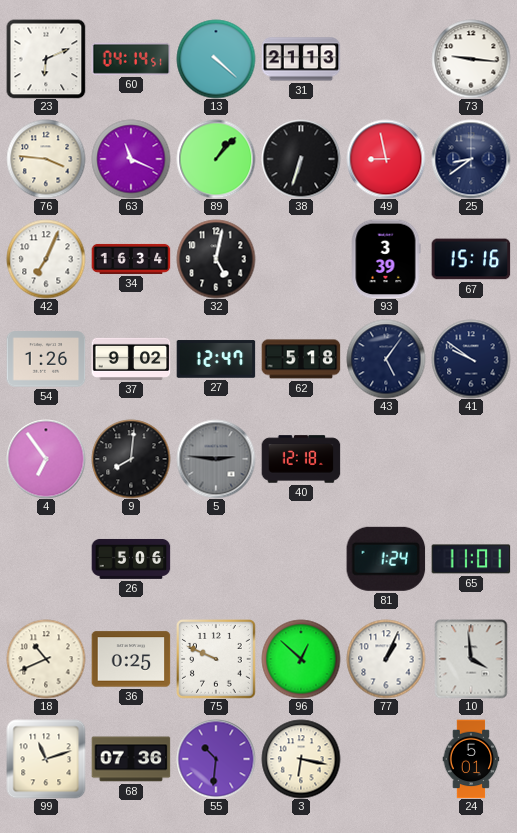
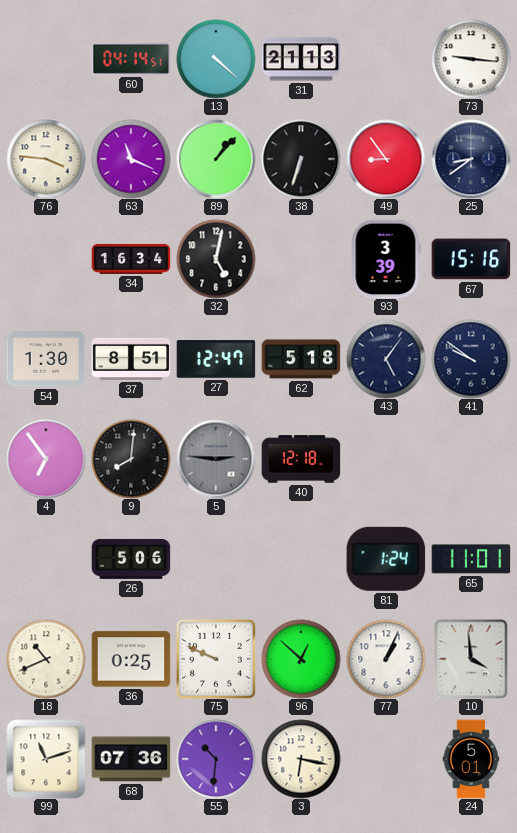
23: 6:11 -> none
49: 8:58 -> 8:54
42: 7:04 -> none
54: 1:26 -> 1:30
37: 9:02 -> 8:51
